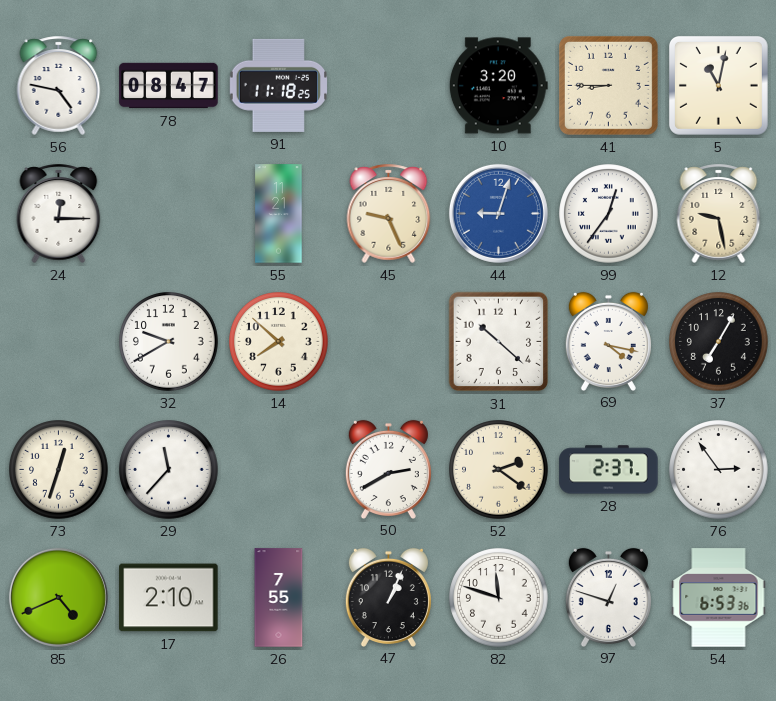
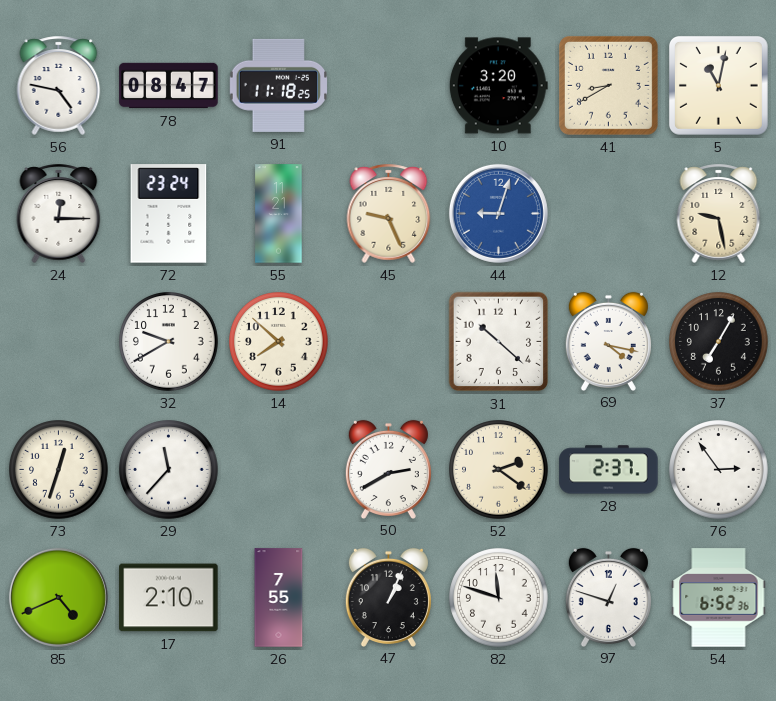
41: 8:45 -> 8:40
72: none -> 23:24
99: 12:36 -> none
54: 6:53 -> 6:52
